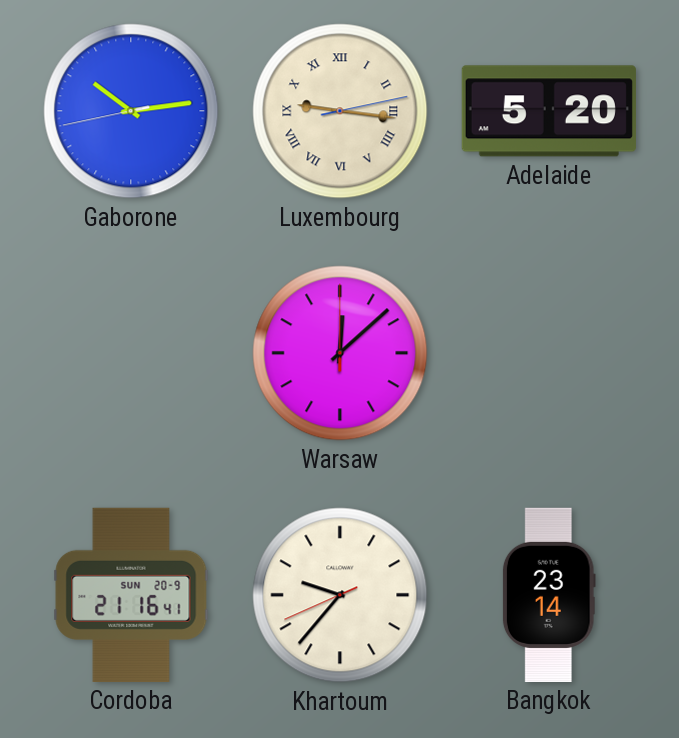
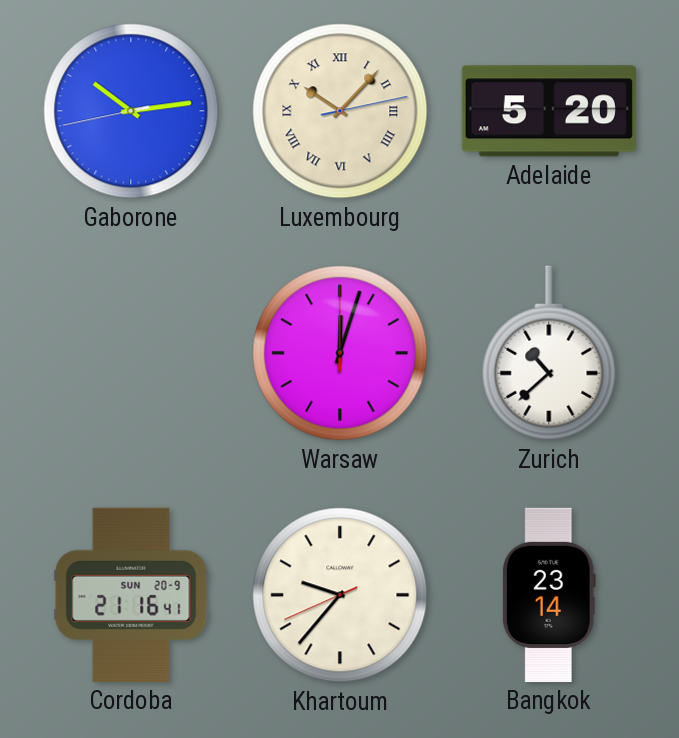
Luxembourg: 9:16 -> 10:07
Warsaw: 12:08 -> 12:03
Zurich: none -> 10:38
